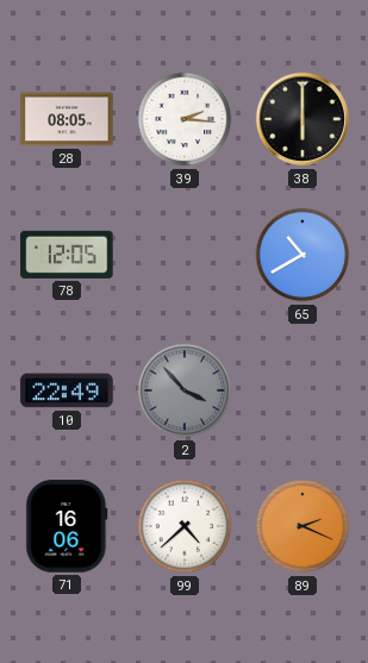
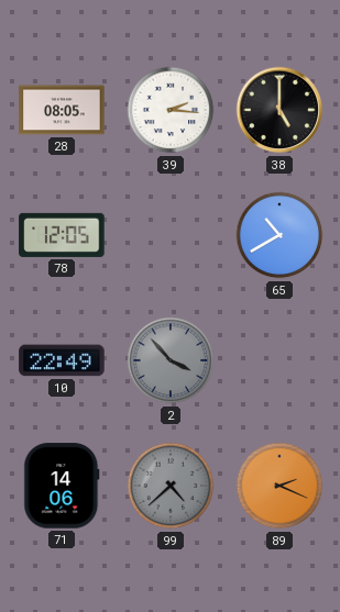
38: 6:00 -> 5:00
71: 16:06 -> 14:06
99 dial: white -> grey
